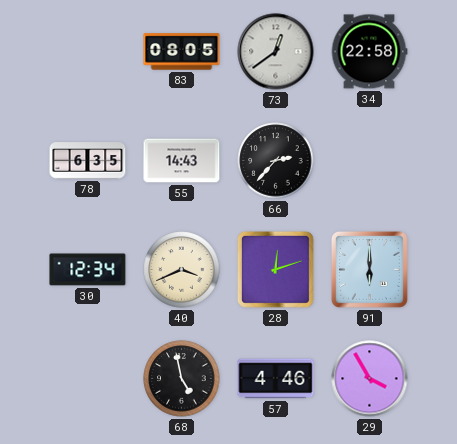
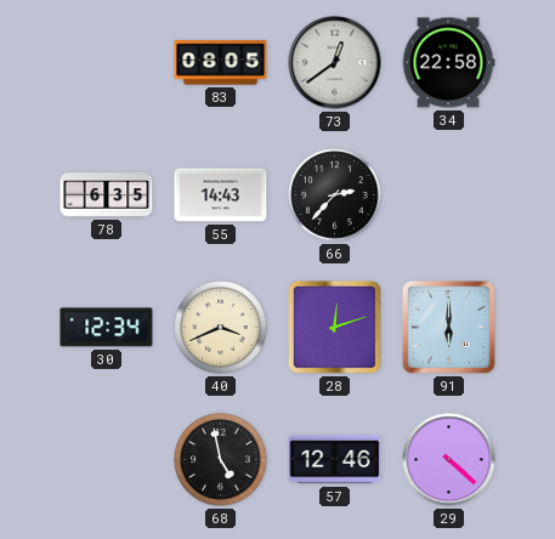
57: 4:46 -> 12:46
29: 3:55 -> 4:22
